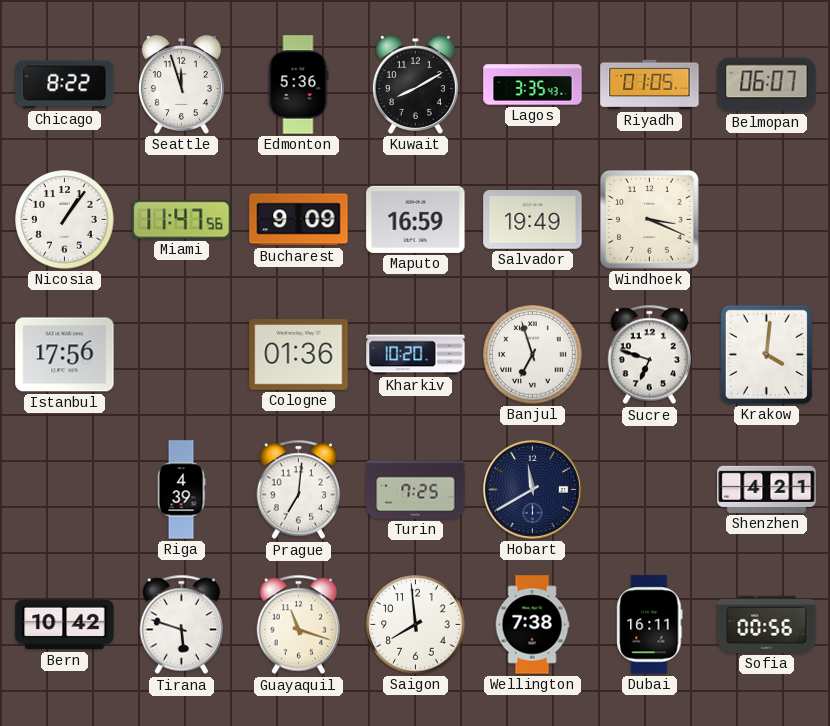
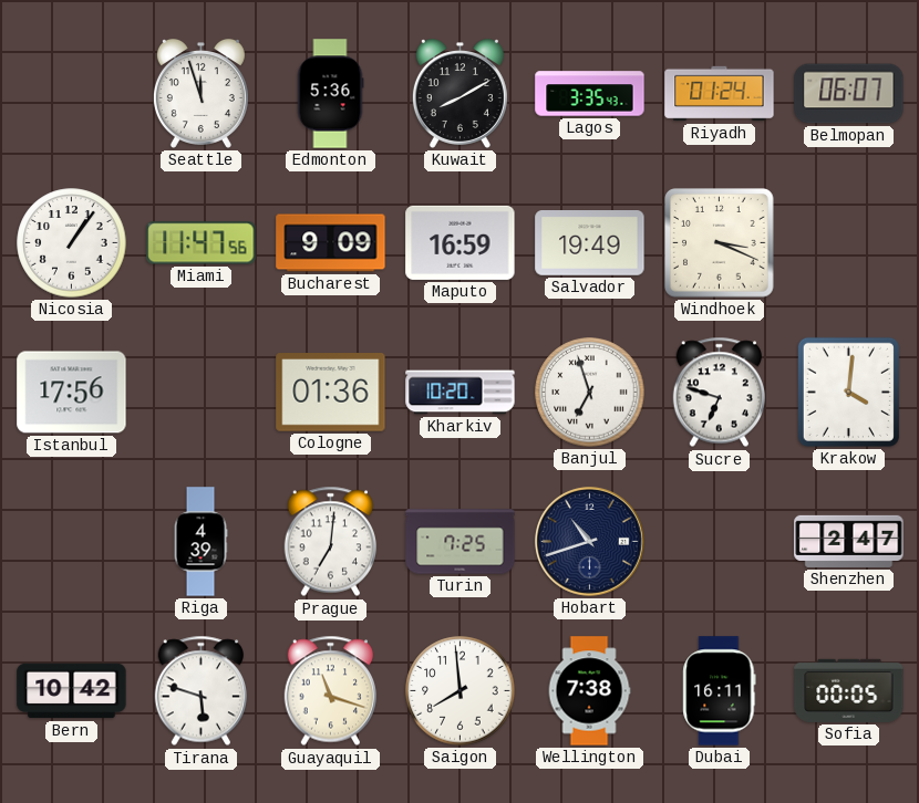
Chicago: 8:22 -> none
Riyadh: 01:05 -> 01:24
Hobart: 11:40 -> 10:42
Shenzhen: 4:21 -> 2:47
Sofia: 00:56 -> 00:05
